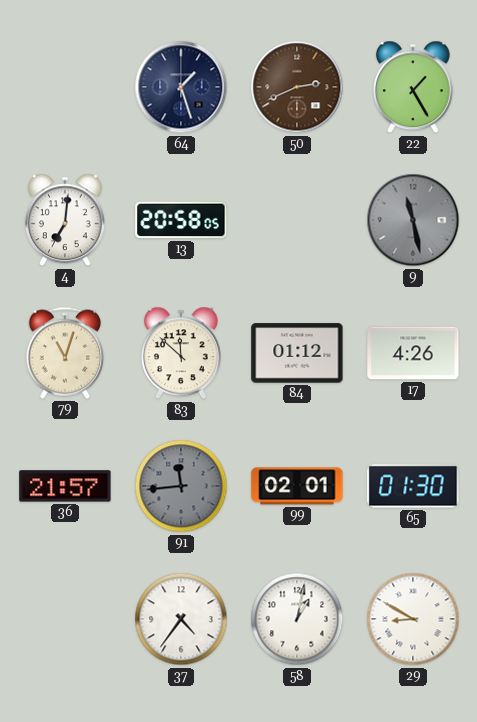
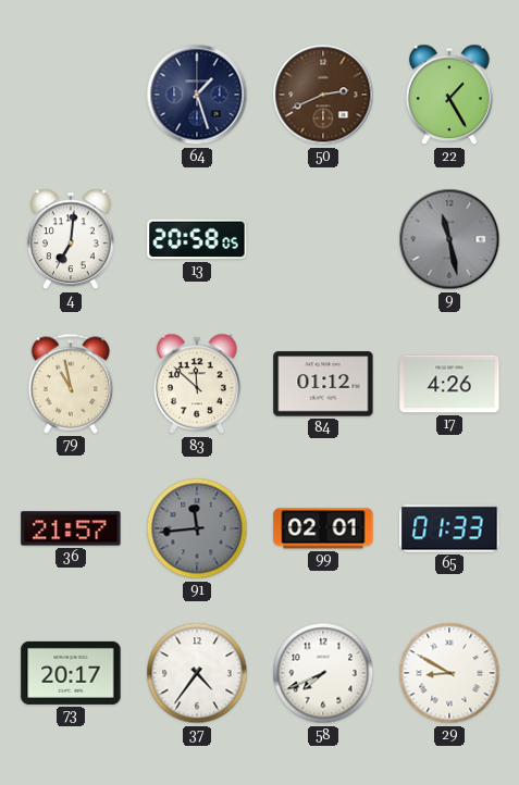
79: 11:03 -> 10:58
65: 01:30 -> 01:33
73: none -> 20:17
58: 1:02 -> 7:41
